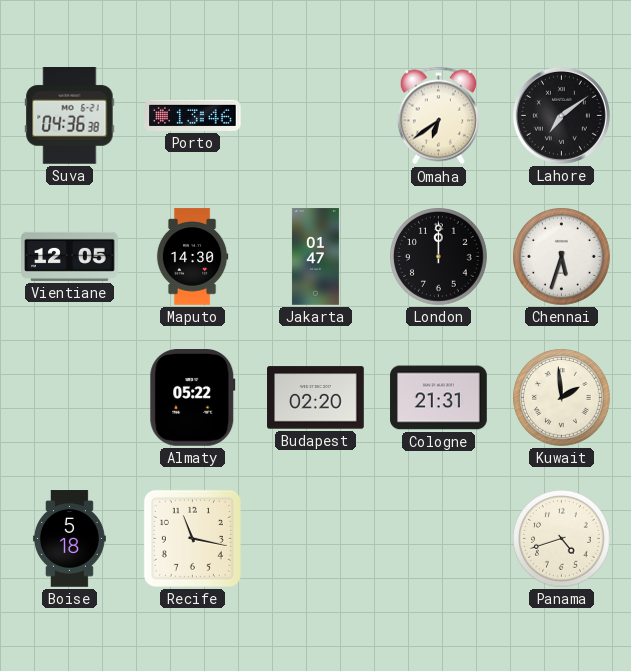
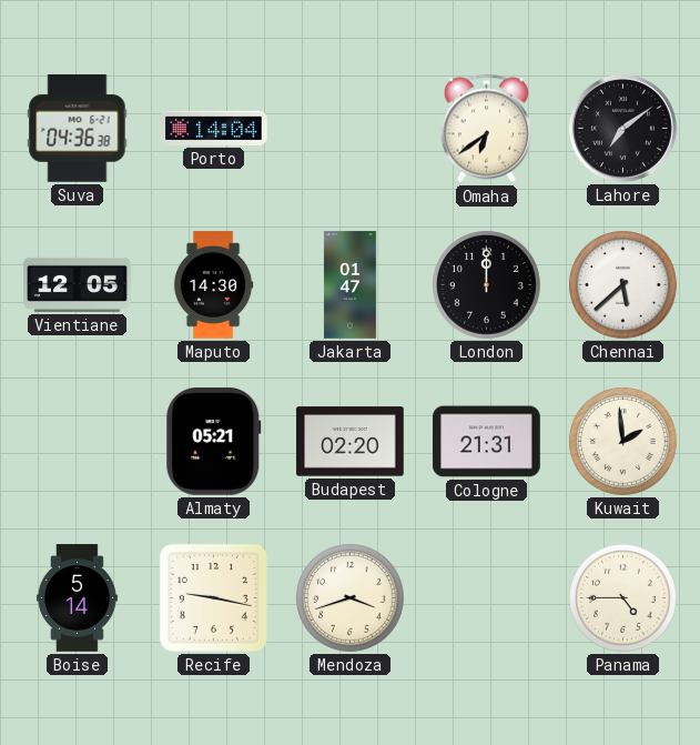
Porto: 13:46 -> 14:04
Chennai: 5:33 -> 5:38
Almaty: 05:22 -> 05:21
Boise: 5:18 -> 5:14
Recife: 11:17 -> 9:17
Mendoza: none -> 3:42
Panama: 4:42 -> 4:45
